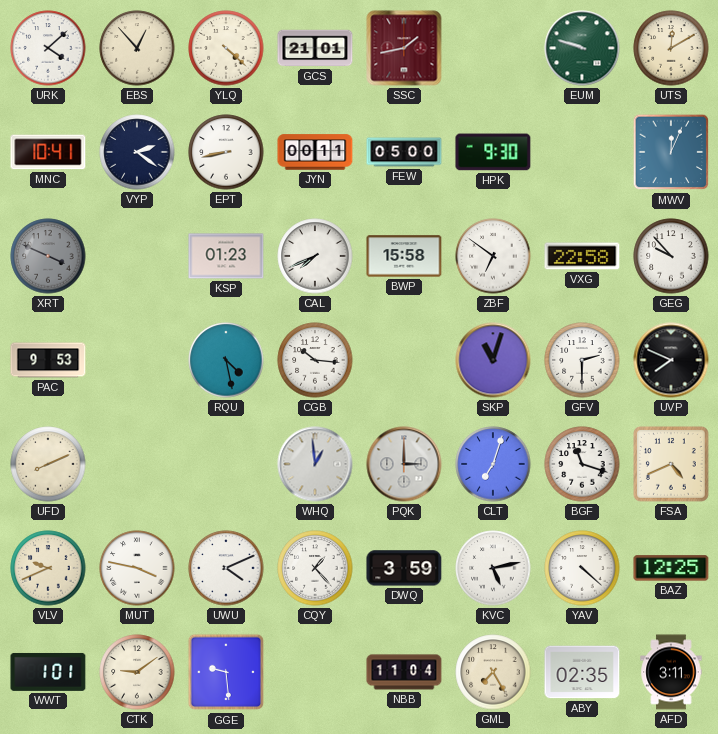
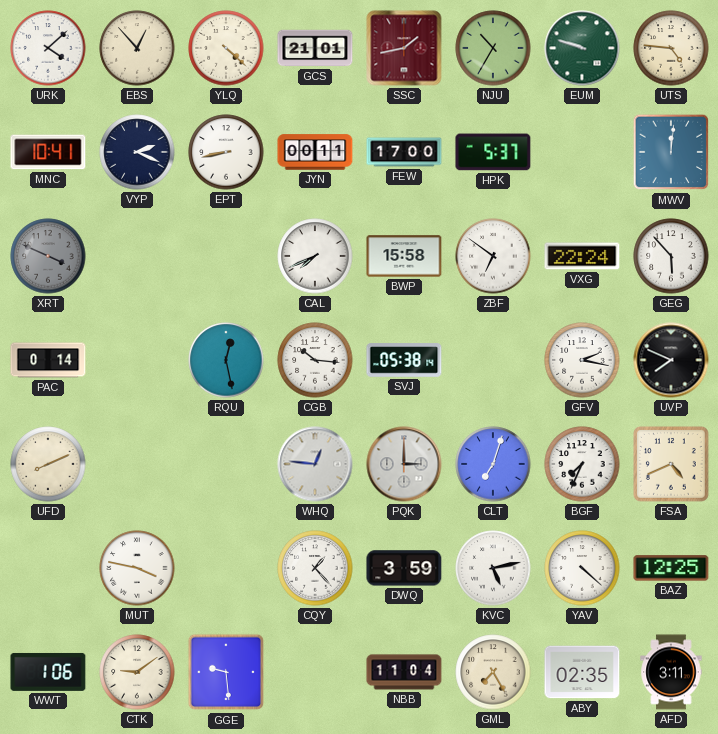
NJU: none -> 10:35
UTS: 12:10 -> 4:46
VYP: 2:21 -> 2:19
FEW: 05:00 -> 17:00
HPK: 9:30 -> 5:37
MWV: 12:04 -> 12:01
KSP: 01:23 -> none
VXG: 22:58 -> 22:24
GEG: 9:53 -> 5:53
PAC: 9:53 -> 0:14
RQU: 4:28 -> 12:28
SVJ: none -> 05:38
SKP: 11:03 -> none
GFV: 2:30 -> 2:17
WHQ: 12:59 -> 12:46
BGF: 11:18 -> 7:34
VLV: 9:41 -> none
UWU: 4:11 -> none
WWT: 1:01 -> 1:06
